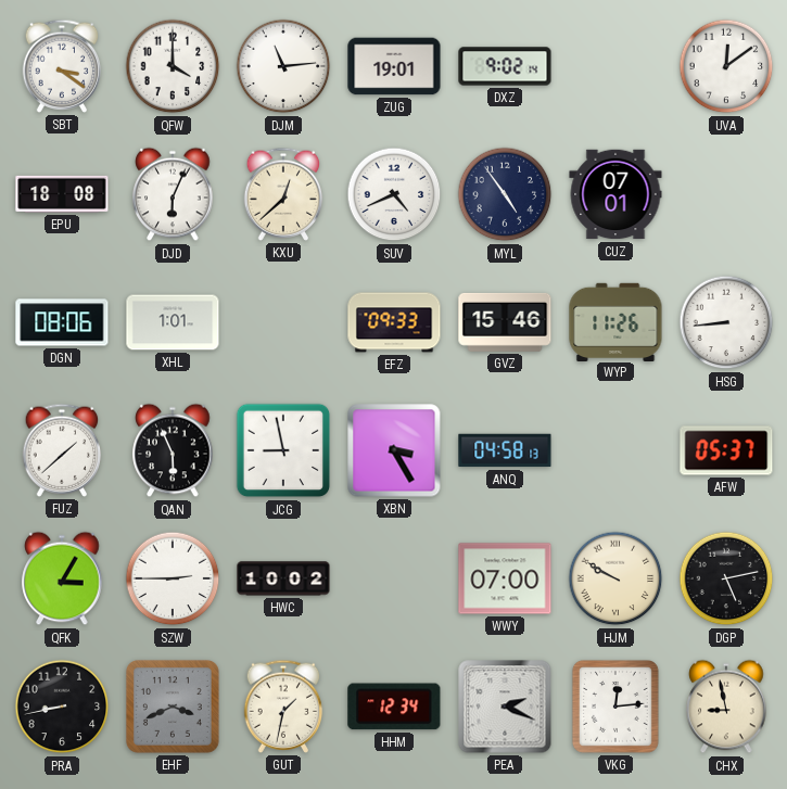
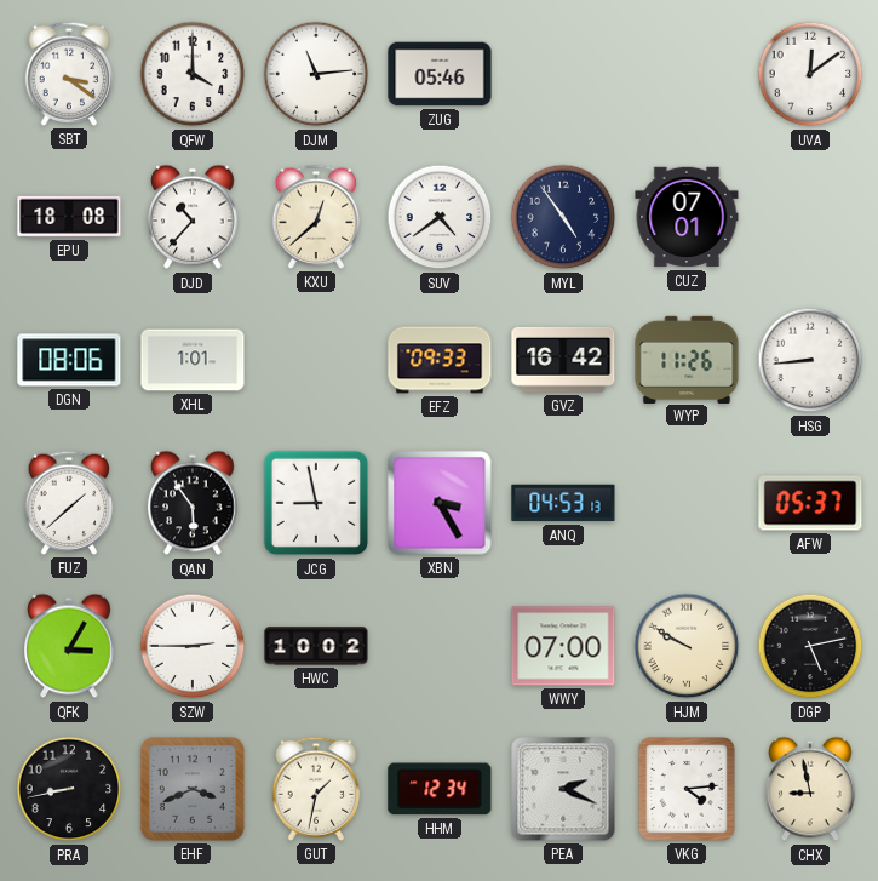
ZUG: 19:01 -> 05:46
DXZ: 9:02 -> none
DJD: 6:04 -> 10:37
SUV: 4:41 -> 4:39
GVZ: 15:46 -> 16:42
QAN: 5:56 -> 5:54
ANQ: 04:58 -> 04:53
VKG: 12:14 -> 4:14
